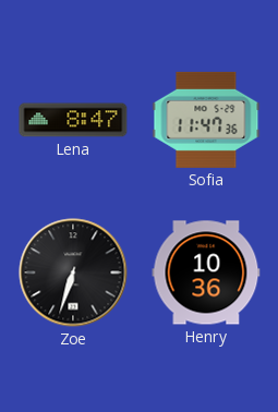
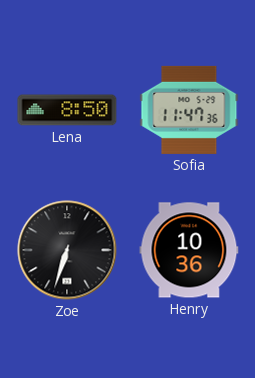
Lena: 8:47 -> 8:50
